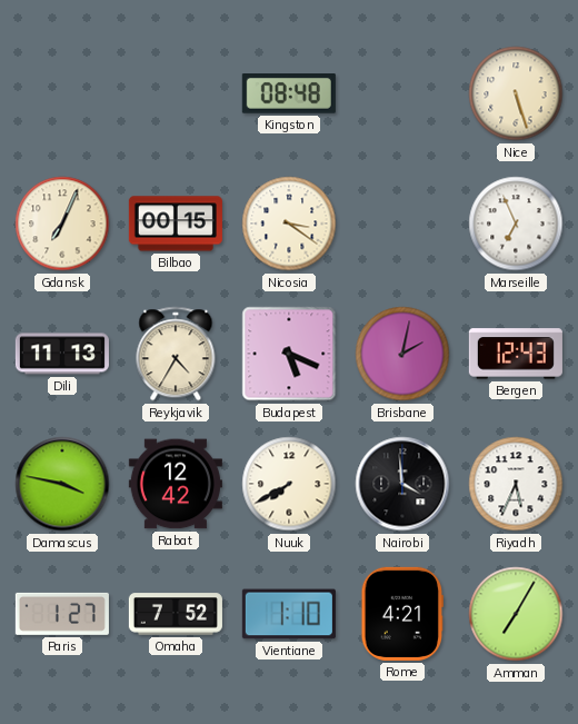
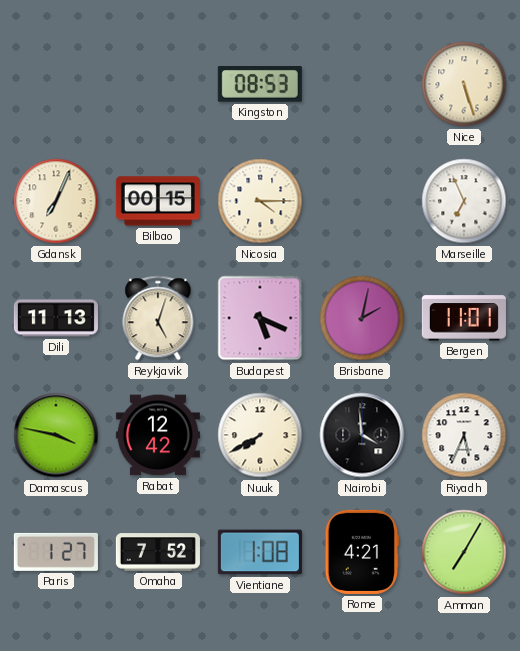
Kingston: 08:48 -> 08:53
Nicosia: 3:21 -> 4:15
Reykjavik: 4:35 -> 5:03
Bergen: 12:43 -> 11:01
Vientiane: 1:10 -> 1:08
